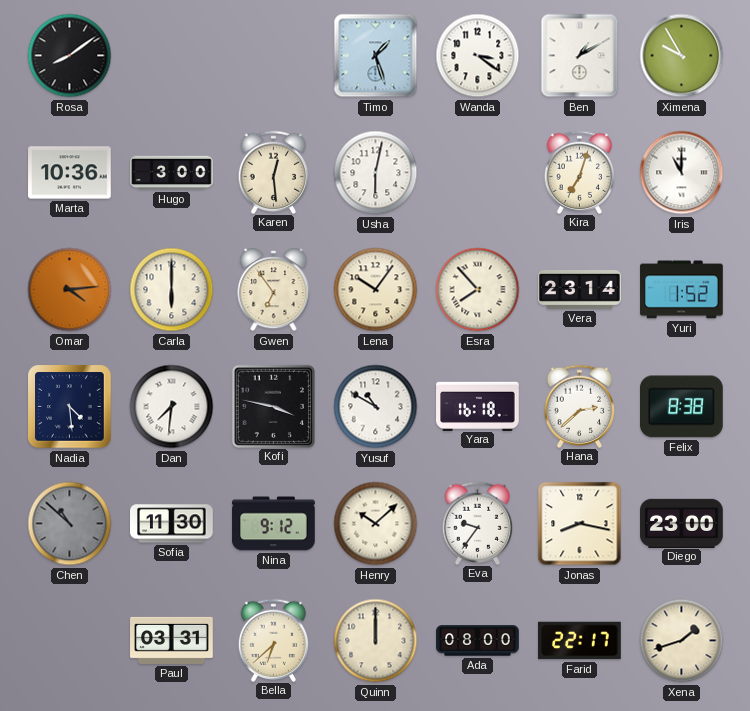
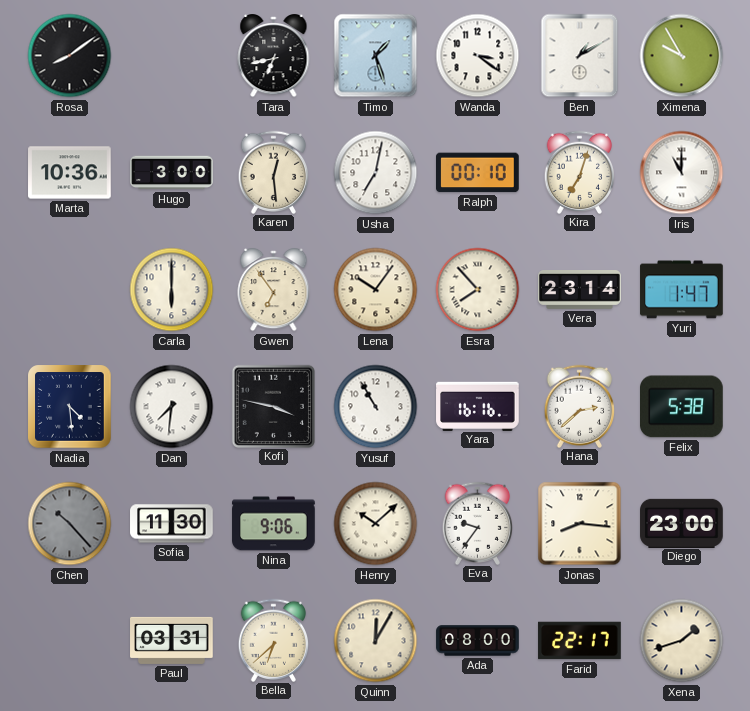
Tara: none -> 6:43
Usha: 6:02 -> 7:02
Ralph: none -> 00:10
Omar: 4:14 -> none
Yuri: 1:52 -> 1:47
Yusuf: 10:50 -> 10:55
Yara: 16:18 -> 16:16
Felix: 8:38 -> 5:38
Chen: 10:52 -> 10:23
Nina: 9:12 -> 9:06
Jonas: 8:17 -> 8:16
Quinn: 12:00 -> 12:05
